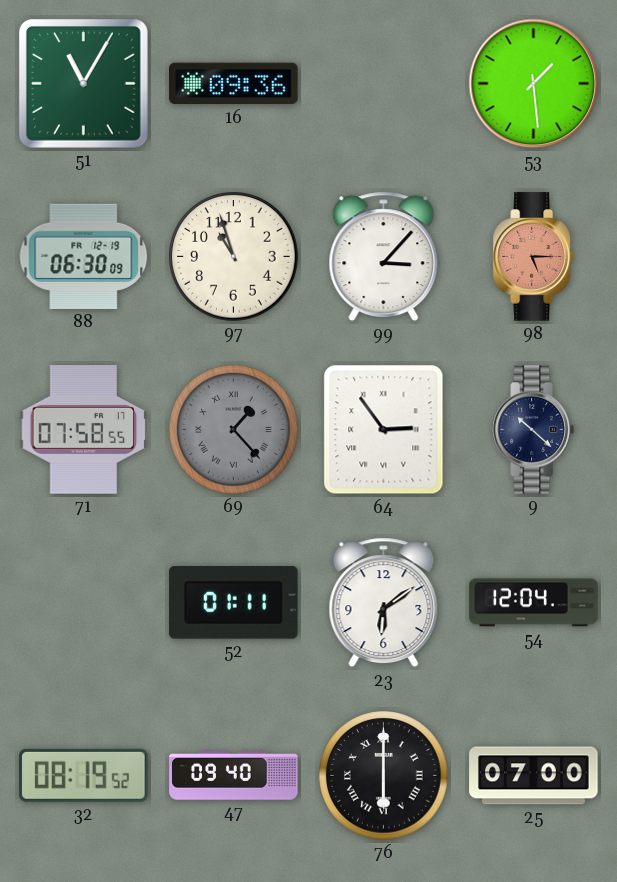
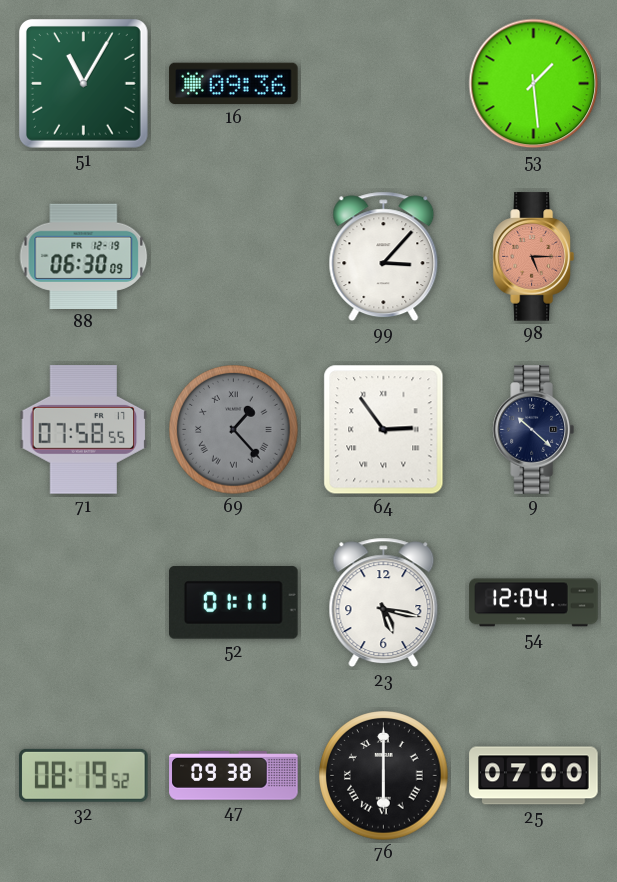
97: 10:57 -> none
23: 6:09 -> 5:17
47: 09:40 -> 09:38
